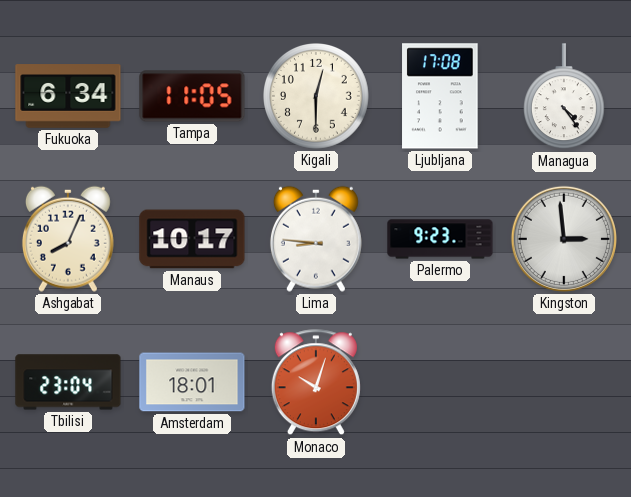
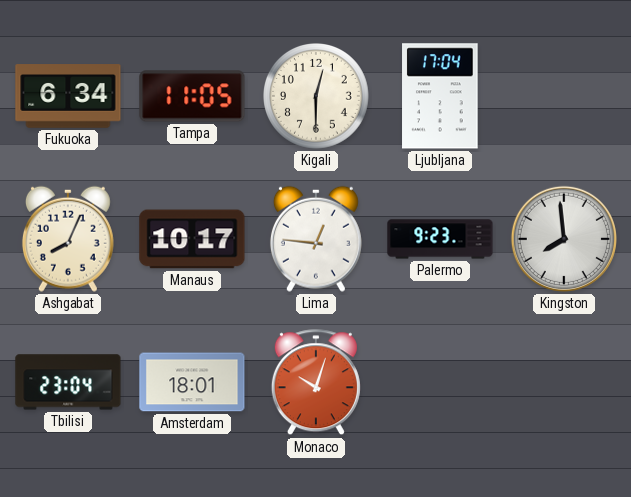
Ljubljana: 17:08 -> 17:04
Managua: 4:24 -> none
Lima: 8:46 -> 12:46
Kingston: 2:59 -> 7:59
